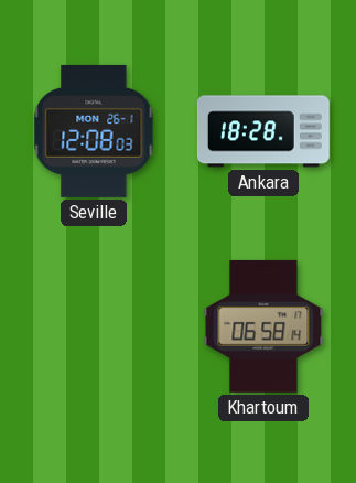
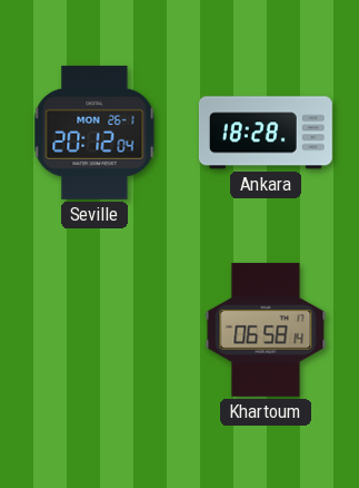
Seville: 12:08 -> 20:12
